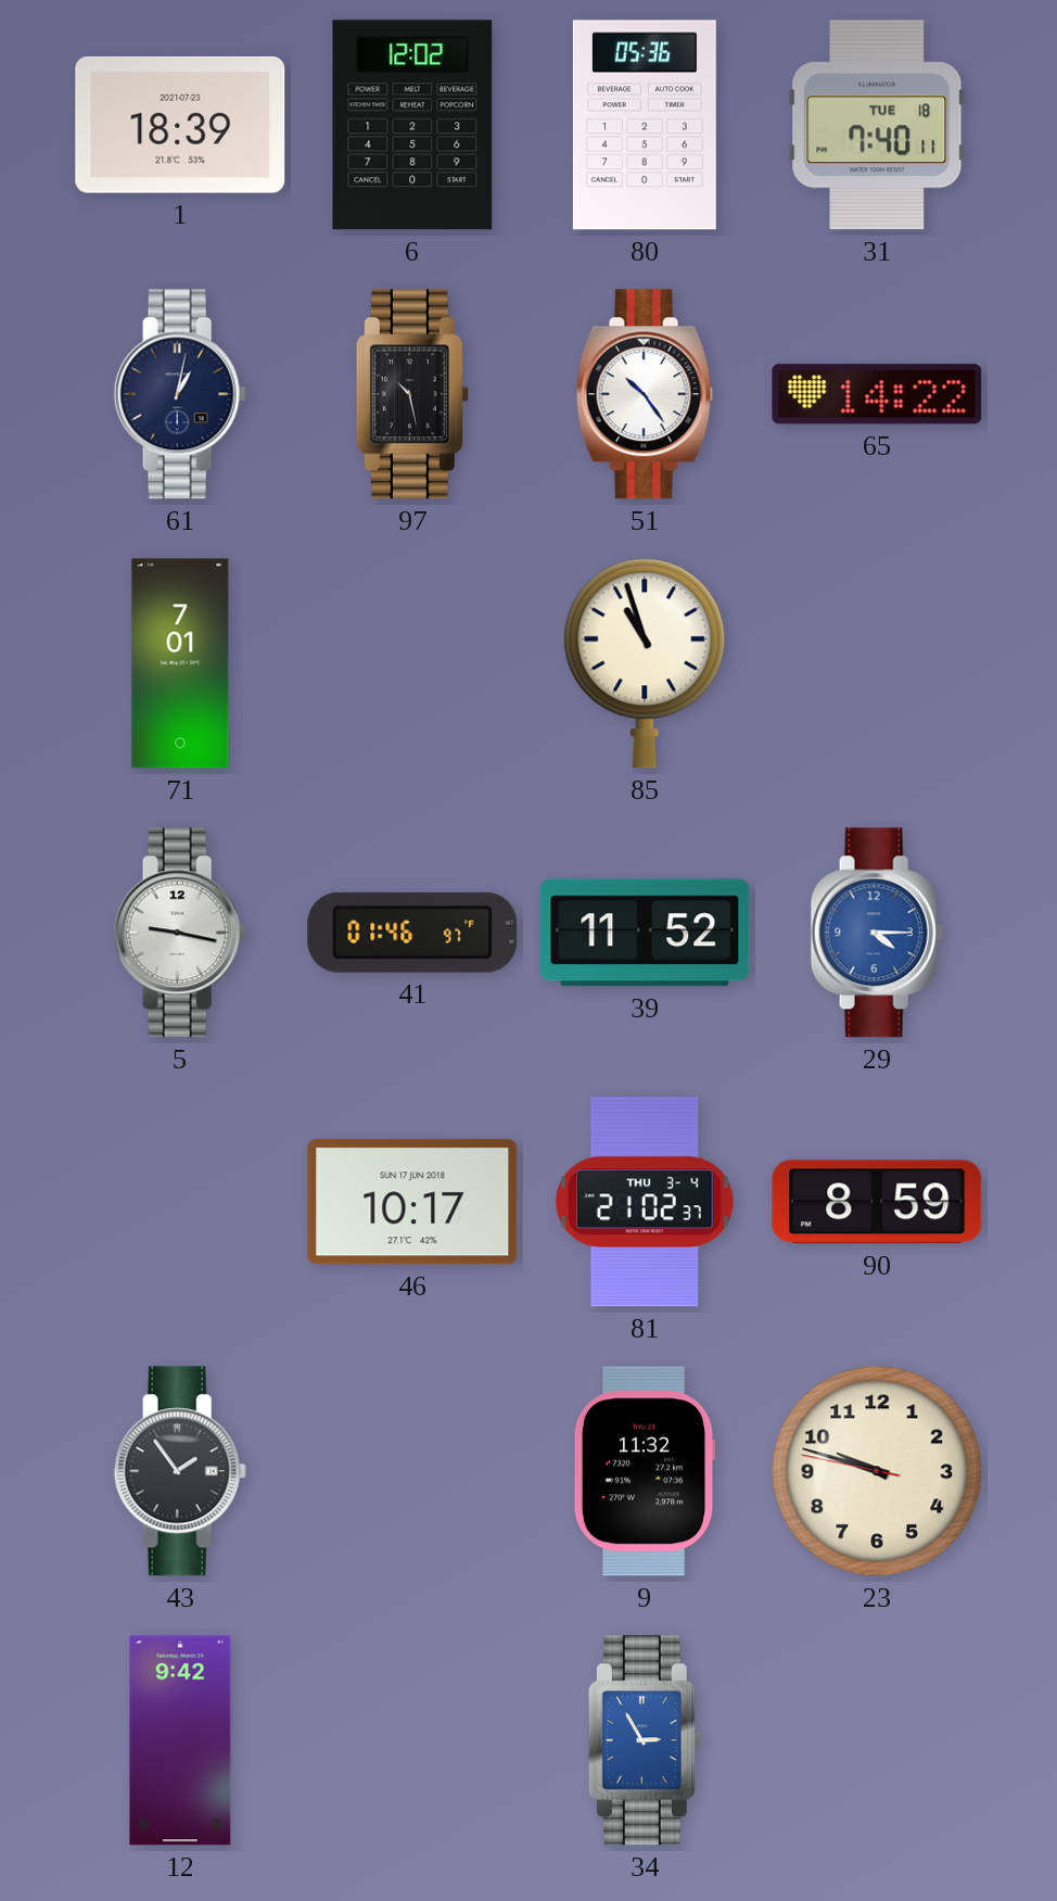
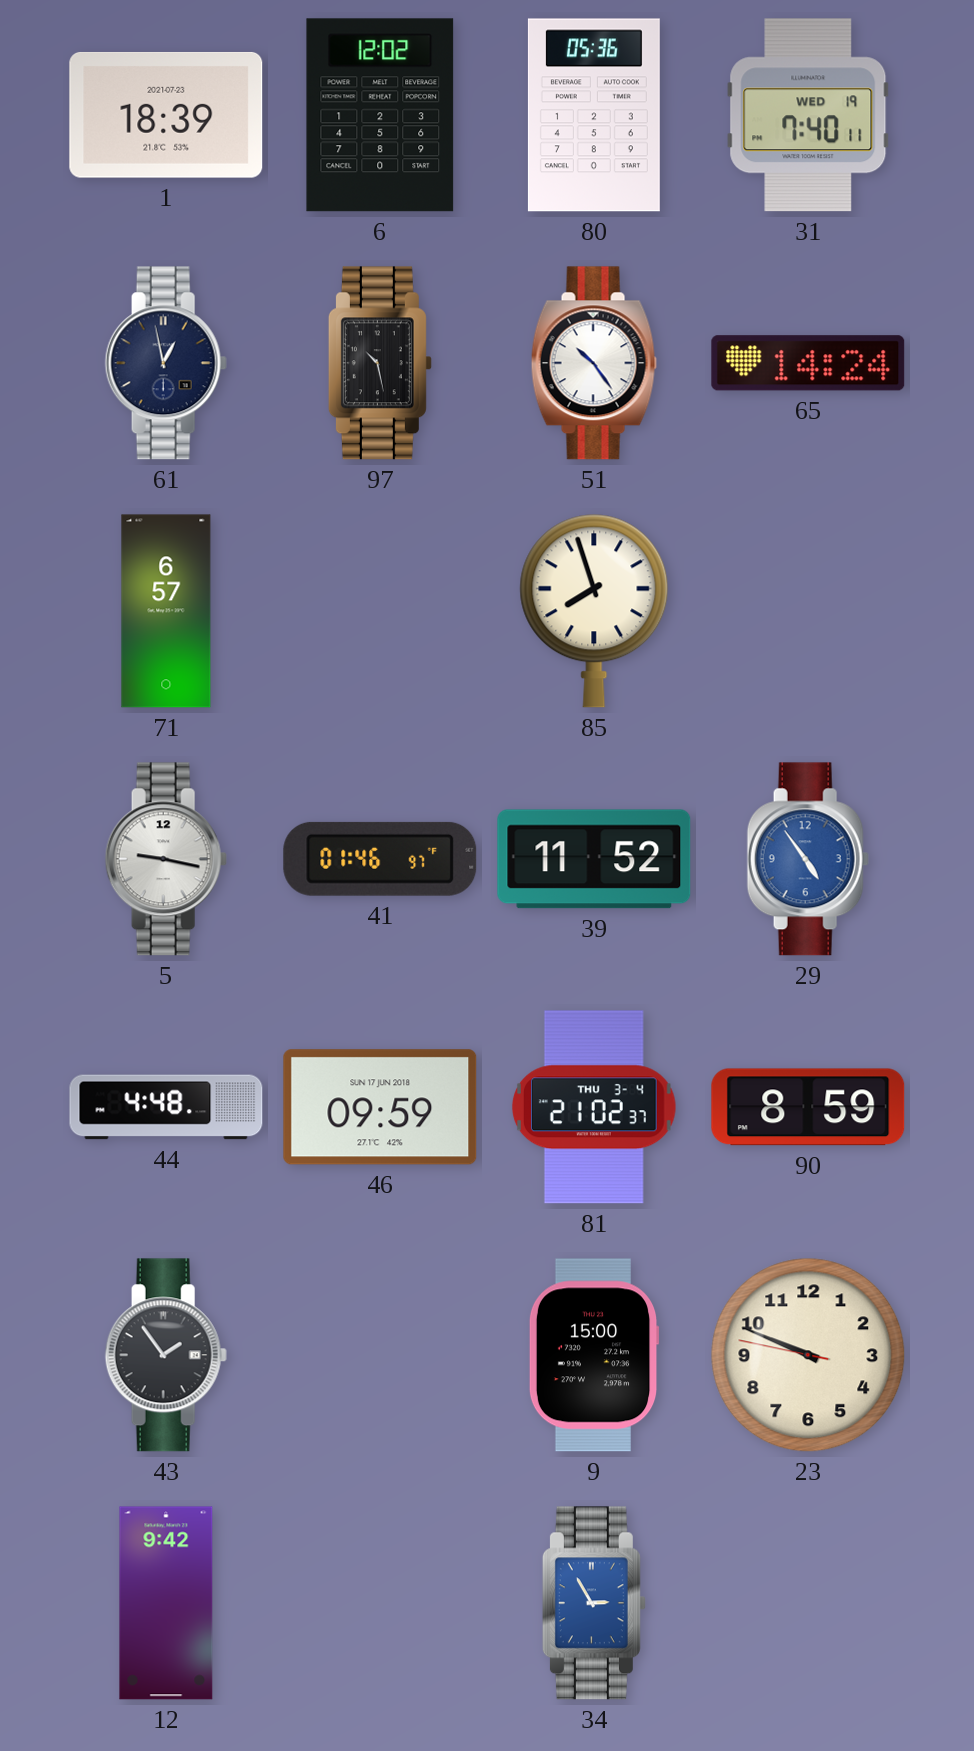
31 date: TUE 18 -> WED 19
61: 1:02 -> 12:58
65: 14:22 -> 14:24
71: 7:01 -> 6:57
85: 10:57 -> 7:57
29: 4:15 -> 4:54
44: none -> 4:48
46: 10:17 -> 09:59
9: 11:32 -> 15:00
23: 9:47 -> 9:48
